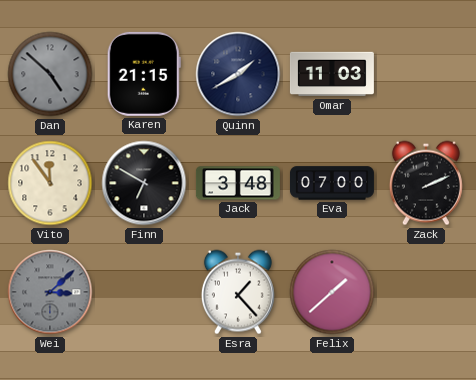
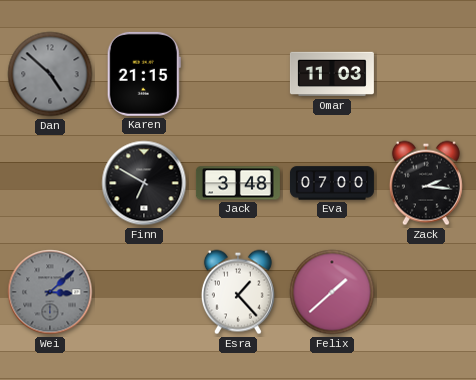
Quinn: 1:40 -> none
Vito: 11:54 -> none
Zack: 2:11 -> 2:16
